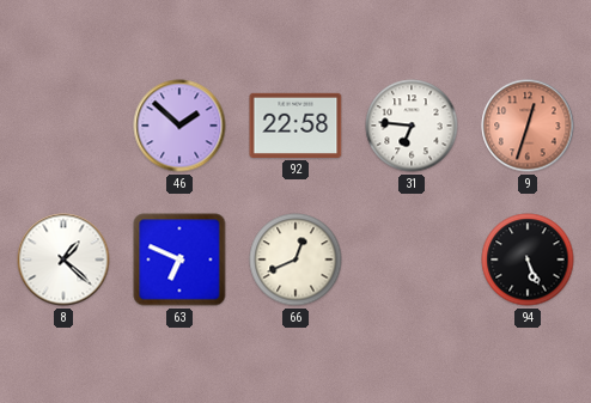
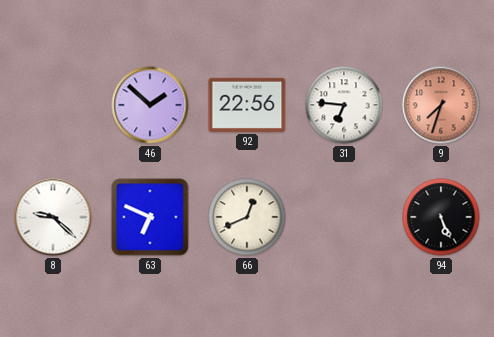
92: 22:58 -> 22:56
9: 12:33 -> 7:33
8: 1:22 -> 9:22
